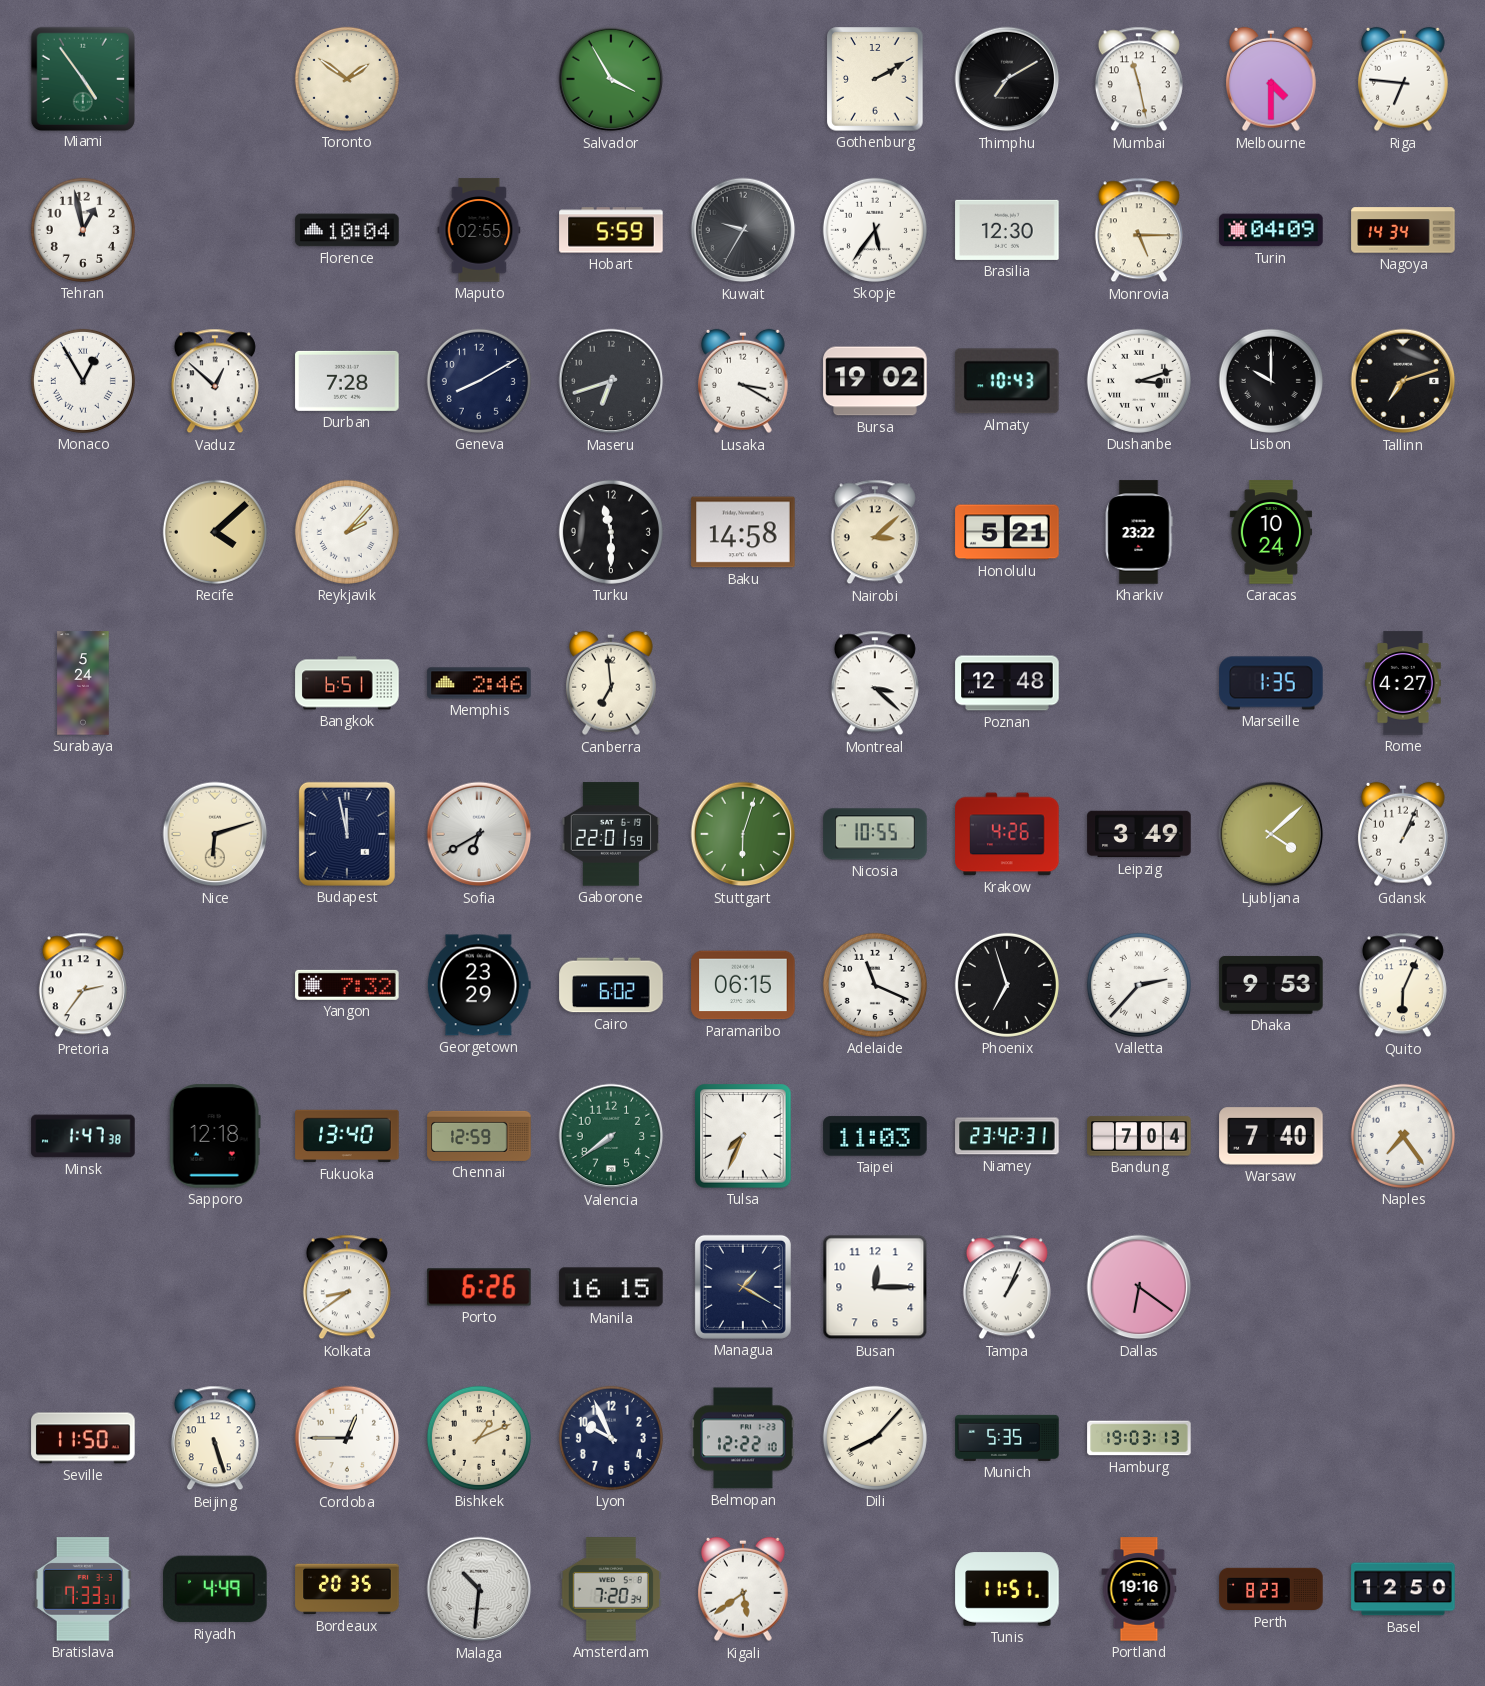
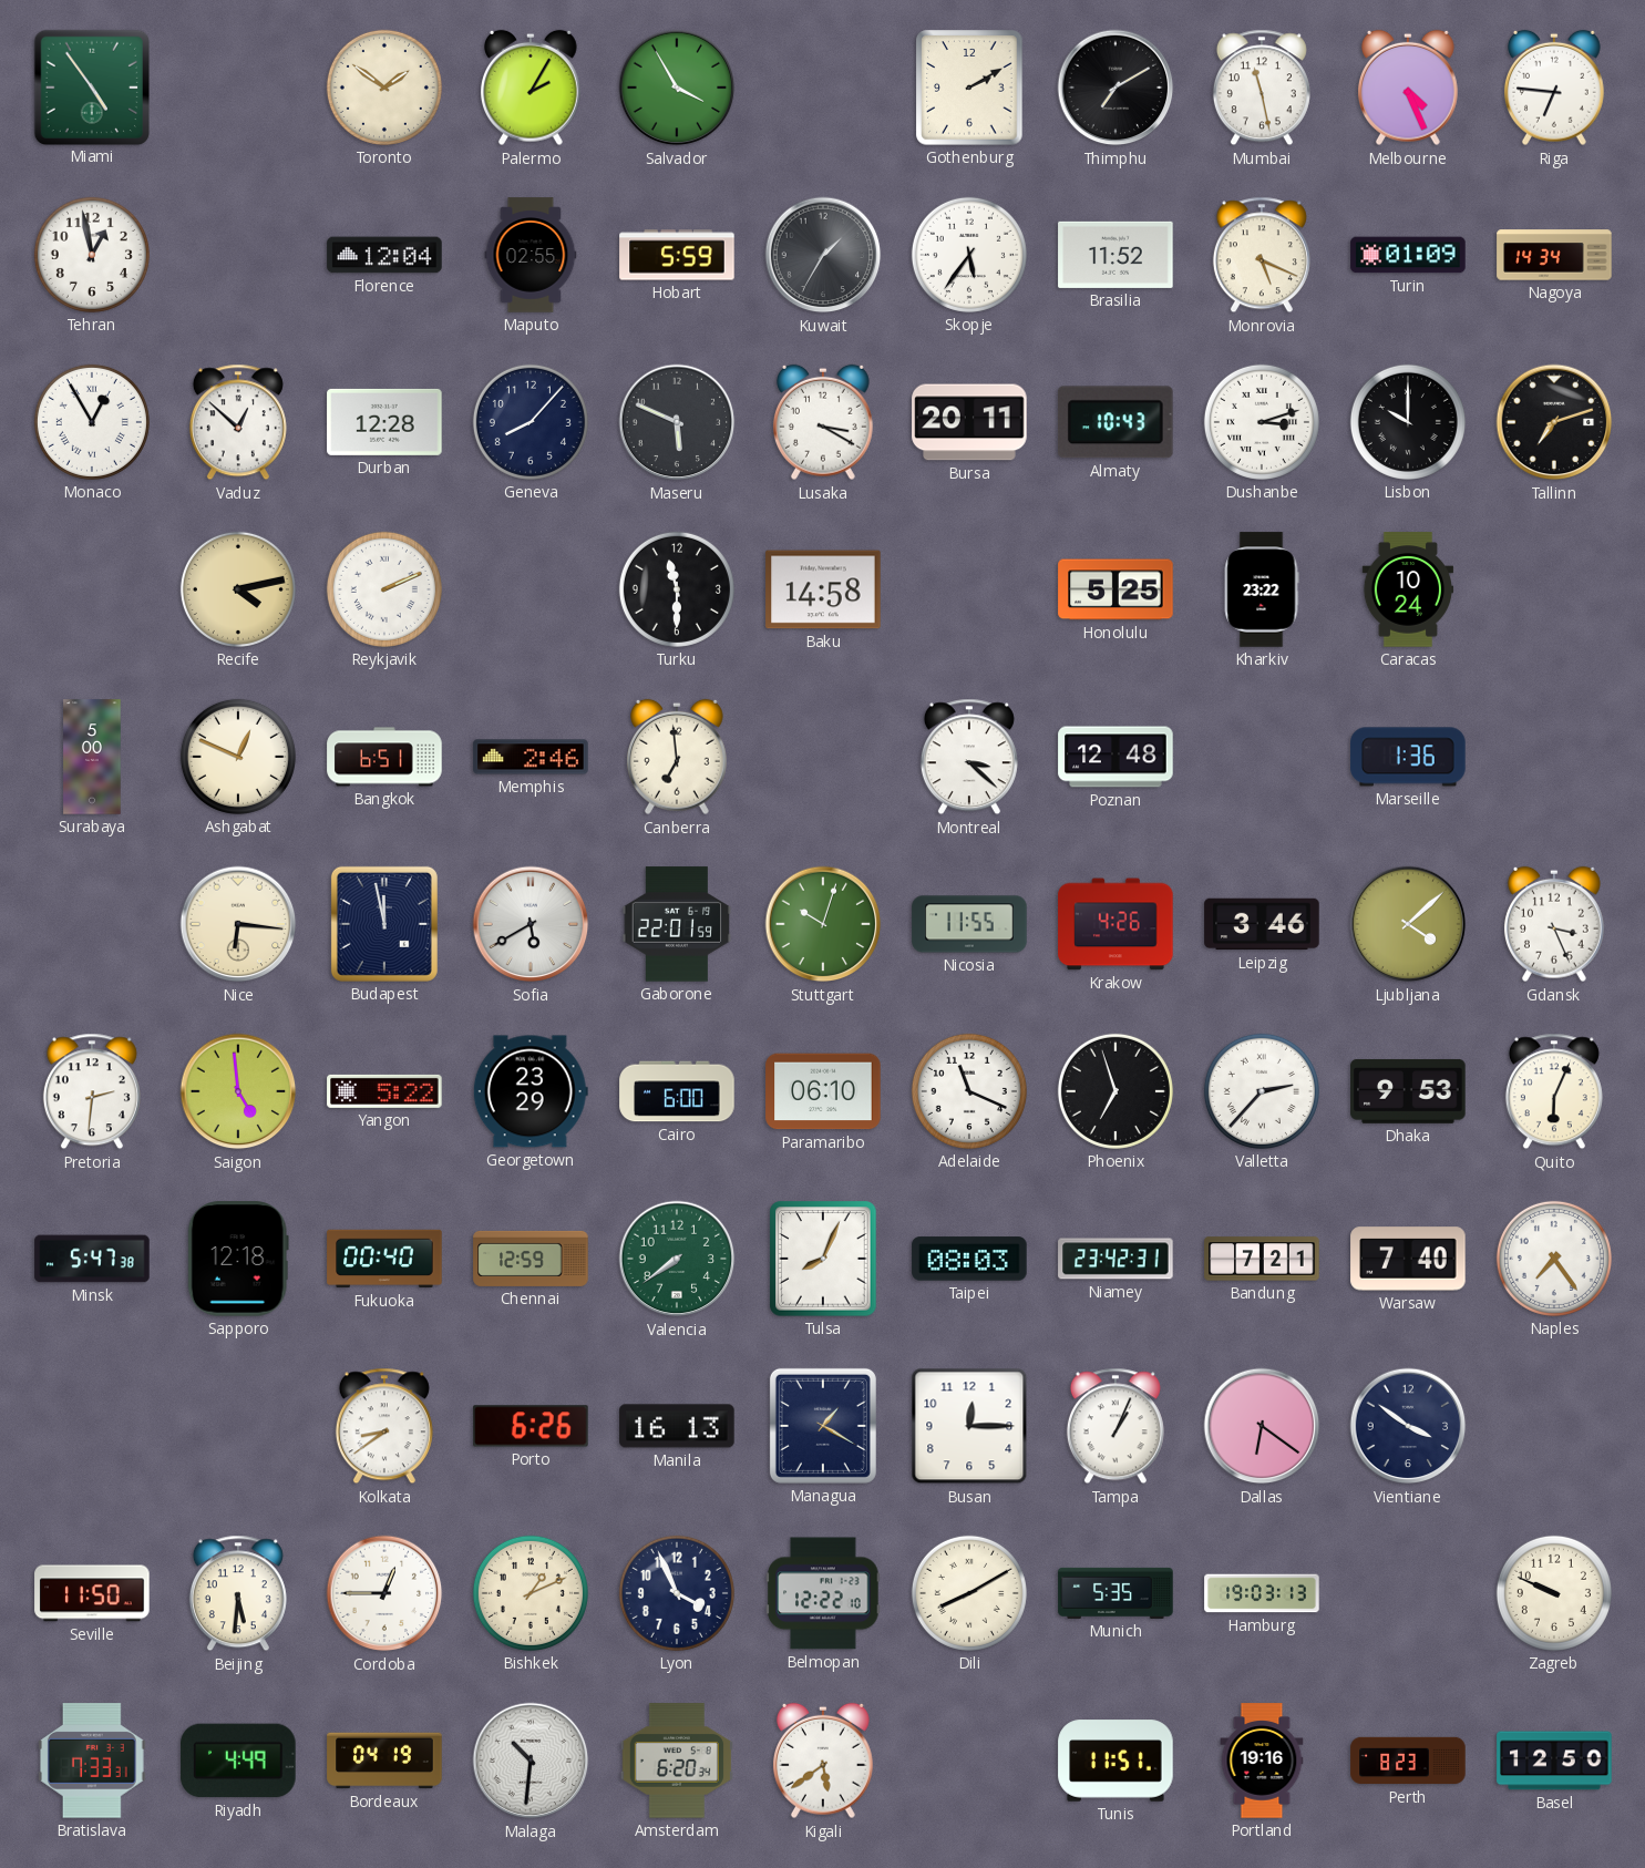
Palermo: none -> 2:05
Melbourne: 4:30 -> 4:26
Florence: 10:04 -> 12:04
Kuwait: 9:35 -> 1:35
Brasilia: 12:30 -> 11:52
Monrovia: 5:15 -> 5:19
Turin: 04:09 -> 01:09
Durban: 7:28 -> 12:28
Geneva: 8:10 -> 8:07
Maseru: 6:42 -> 5:49
Bursa: 19:02 -> 20:11
Recife: 4:08 -> 4:13
Reykjavik: 2:07 -> 2:11
Nairobi: 3:08 -> none
Honolulu: 5:21 -> 5:25
Surabaya: 5:24 -> 5:00
Ashgabat: none -> 12:49
Marseille: 1:35 -> 1:36
Rome: 4:27 -> none
Nice: 6:12 -> 6:16
Sofia: 6:40 -> 5:40
Stuttgart: 6:03 -> 10:03
Nicosia: 10:55 -> 11:55
Leipzig: 3:49 -> 3:46
Gdansk: 1:04 -> 3:26
Pretoria: 2:36 -> 2:31
Saigon: none -> 4:59
Yangon: 7:32 -> 5:22
Cairo: 6:02 -> 6:00
Paramaribo: 06:15 -> 06:10
Minsk: 1:47 -> 5:47
Fukuoka: 13:40 -> 00:40
Tulsa: 7:34 -> 8:04
Taipei: 11:03 -> 08:03
Bandung: 7:04 -> 7:21
Manila: 16:15 -> 16:13
Vientiane: none -> 3:51
Beijing: 5:27 -> 5:31
Lyon: 9:56 -> 3:56
Dili: 8:07 -> 8:10
Zagreb: none -> 9:49
Bordeaux: 20:35 -> 04:19
Amsterdam: 7:20 -> 6:20
